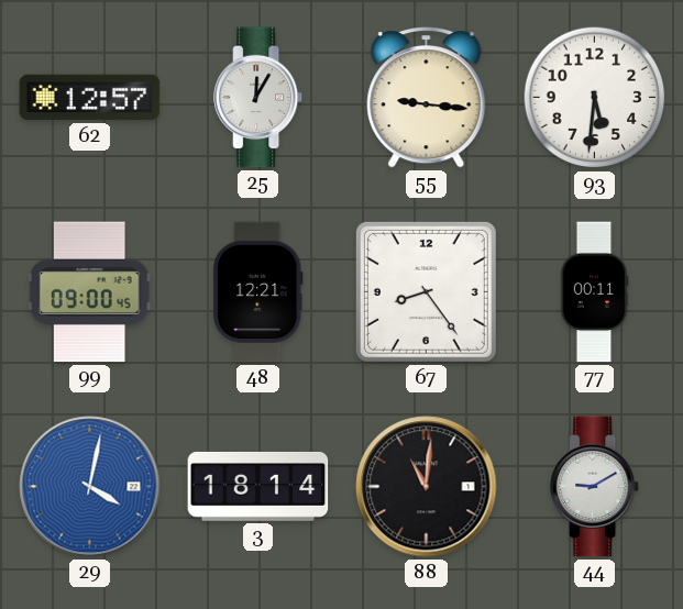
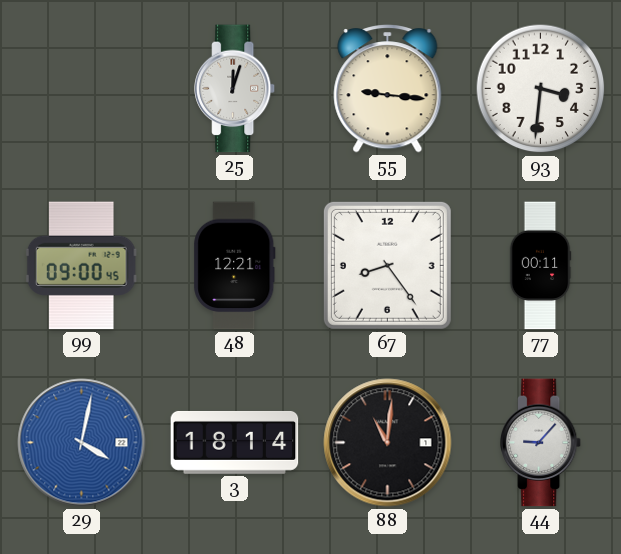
62: 12:57 -> none
25: 12:05 -> 12:03
93: 5:31 -> 3:31
44: 9:10 -> 9:07
